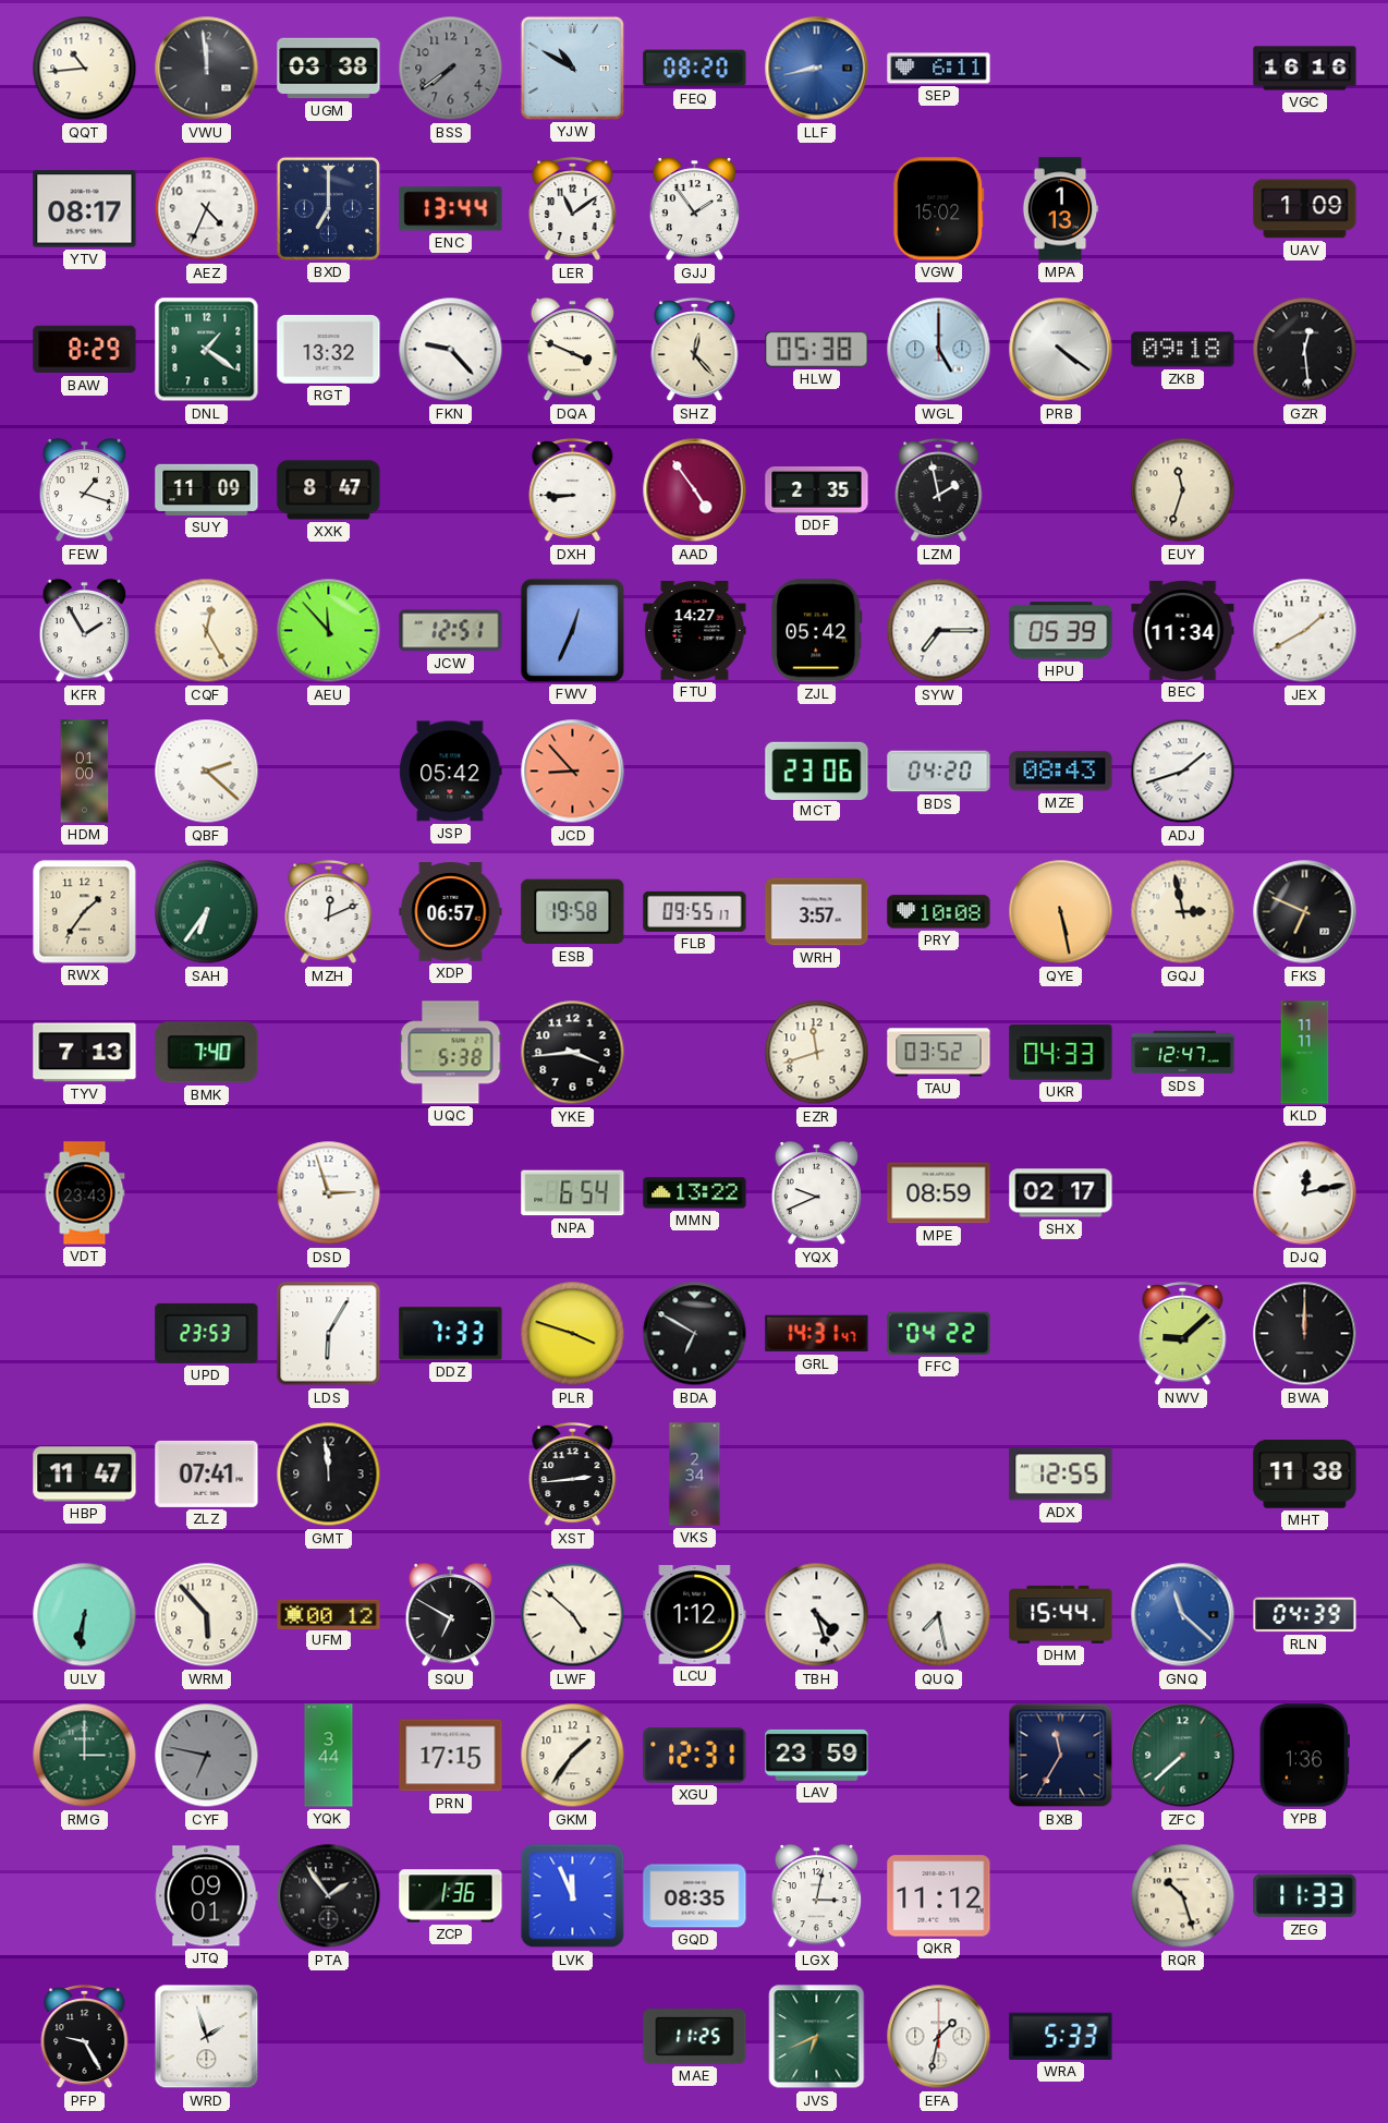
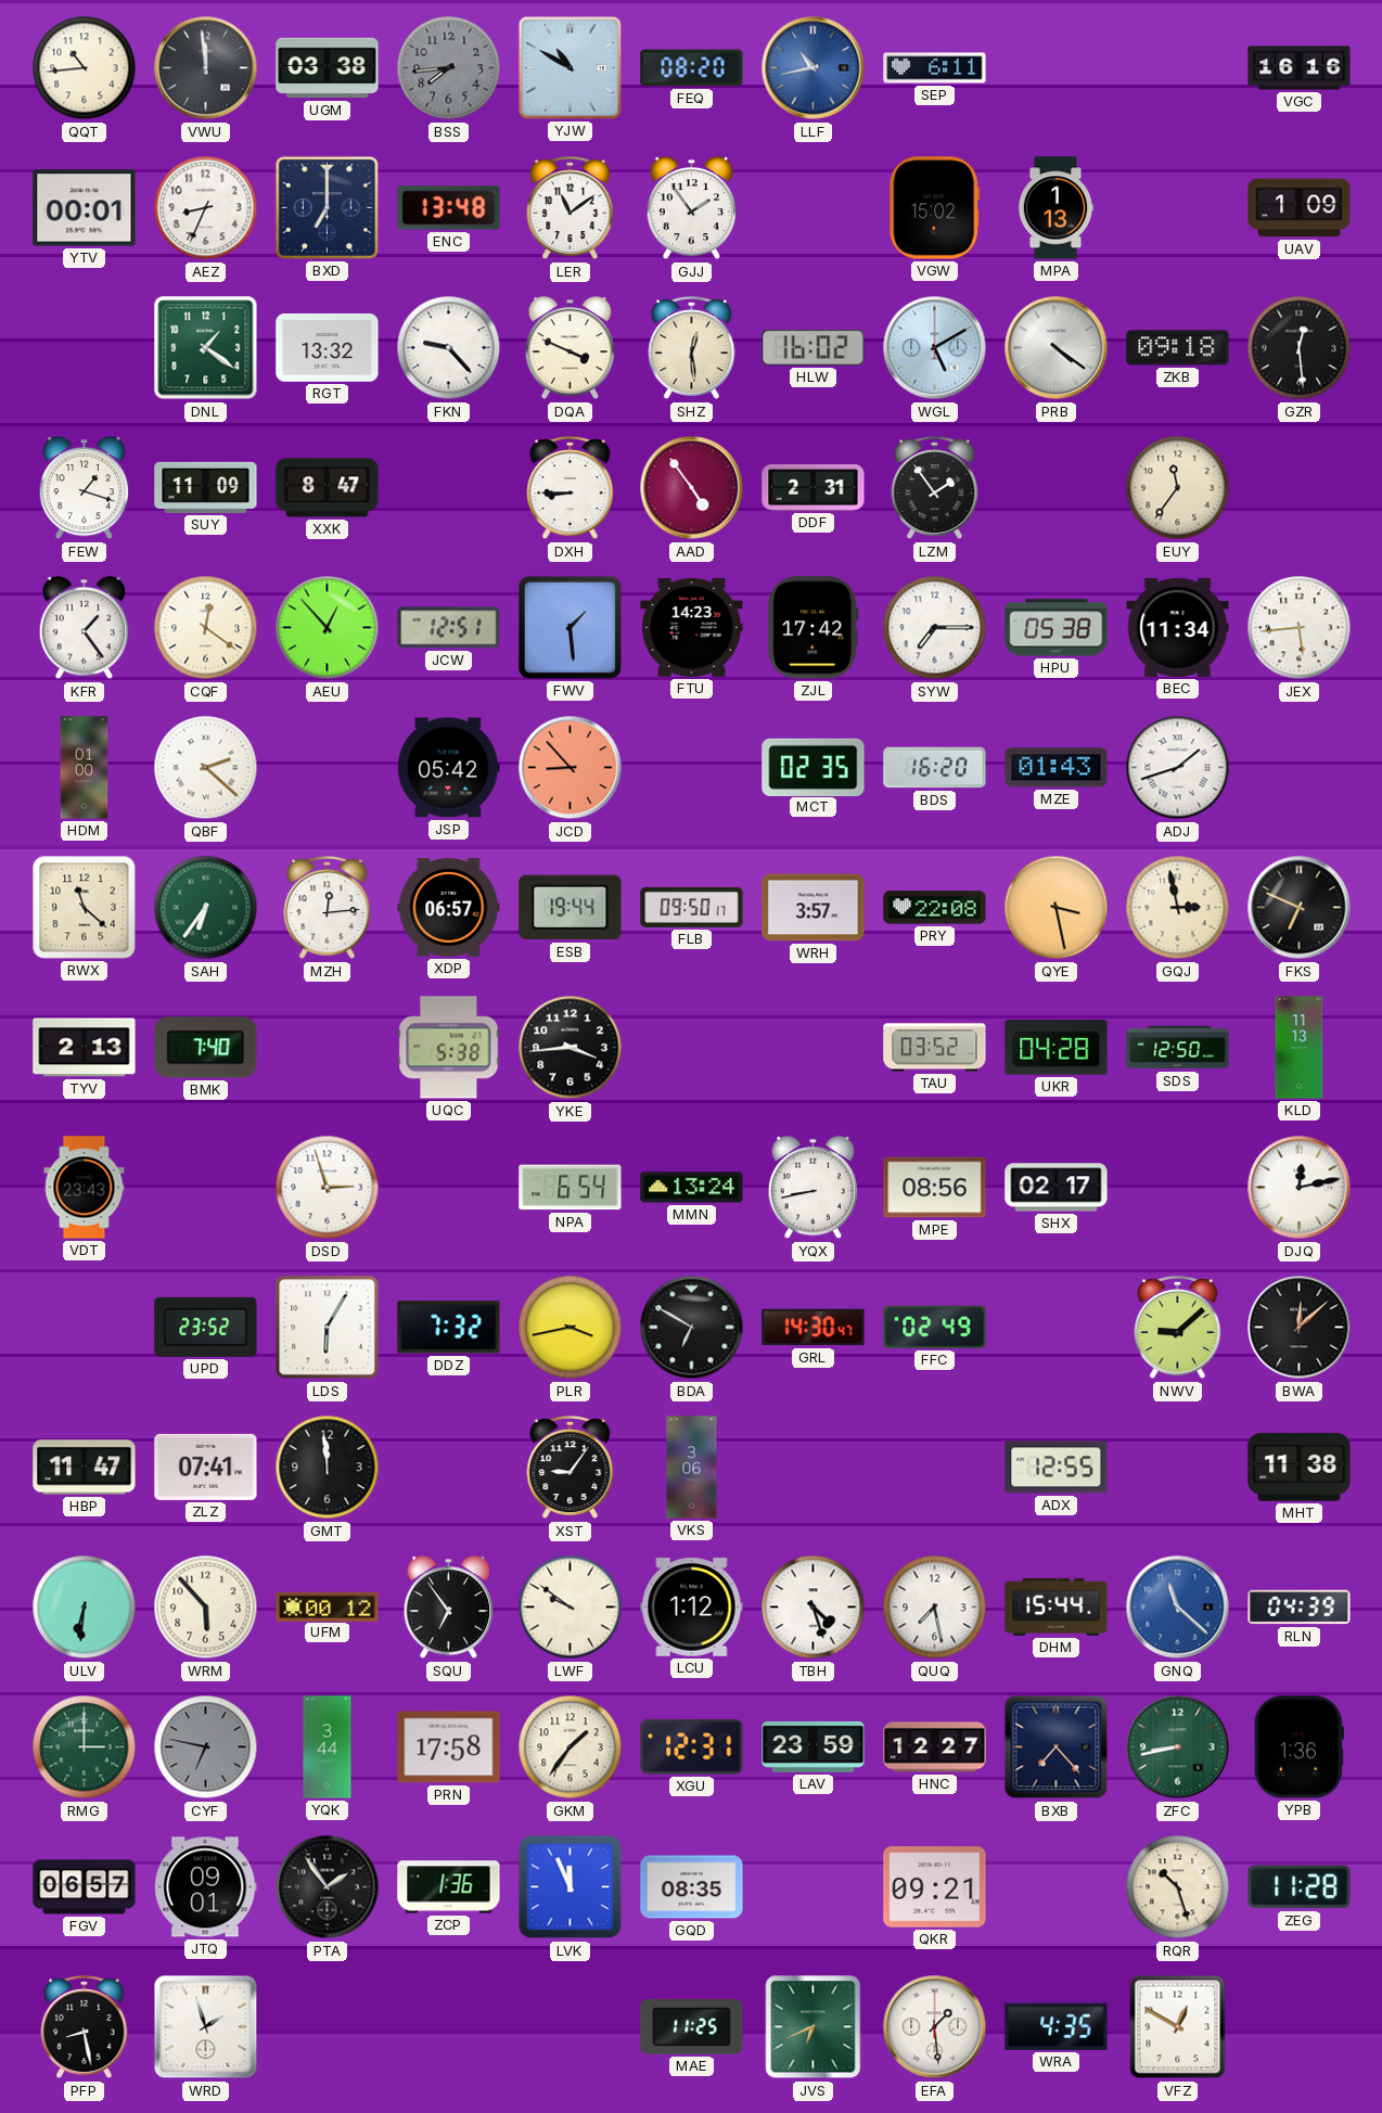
BSS: 7:39 -> 7:44
LLF: 8:43 -> 10:43
YTV: 08:17 -> 00:01
AEZ: 4:34 -> 8:34
ENC: 13:44 -> 13:48
BAW: 8:29 -> none
SHZ: 12:23 -> 12:29
HLW: 05:38 -> 16:02
WGL: 5:00 -> 5:10
DDF: 2:35 -> 2:31
LZM: 1:58 -> 1:54
EUY: 11:33 -> 11:36
KFR: 1:55 -> 1:24
CQF: 12:25 -> 12:21
AEU: 11:53 -> 12:53
FWV: 12:34 -> 1:29
FTU: 14:27 -> 14:23
ZJL: 05:42 -> 17:42
HPU: 05:39 -> 05:38
JEX: 1:40 -> 5:44
MCT: 23:06 -> 02:35
BDS: 04:20 -> 16:20
MZE: 08:43 -> 01:43
RWX: 1:36 -> 11:22
MZH: 12:11 -> 12:14
ESB: 19:58 -> 19:44
FLB: 09:55 -> 09:50
PRY: 10:08 -> 22:08
QYE: 5:28 -> 3:28
TYV: 7:13 -> 2:13
EZR: 11:42 -> none
UKR: 04:33 -> 04:28
SDS: 12:47 -> 12:50
KLD: 11:11 -> 11:13
MMN: 13:22 -> 13:24
YQX: 9:41 -> 8:43
MPE: 08:59 -> 08:56
UPD: 23:53 -> 23:52
DDZ: 7:33 -> 7:32
PLR: 3:48 -> 3:43
GRL: 14:31 -> 14:30
FFC: 04:22 -> 02:49
BWA: 12:00 -> 12:08
XST: 2:44 -> 9:06
VKS: 2:34 -> 3:06
SQU: 6:50 -> 6:54
LWF: 4:52 -> 9:51
PRN: 17:15 -> 17:58
HNC: none -> 12:27
BXB: 11:35 -> 7:23
ZFC: 7:38 -> 8:43
FGV: none -> 06:57
LGX: 3:02 -> none
QKR: 11:12 -> 09:21
ZEG: 11:33 -> 11:28
PFP: 9:25 -> 8:28
EFA: 1:32 -> 1:29
WRA: 5:33 -> 4:35
VFZ: none -> 12:50
